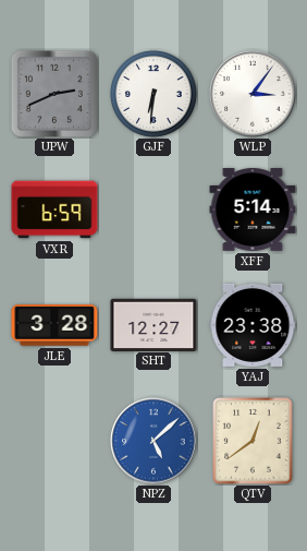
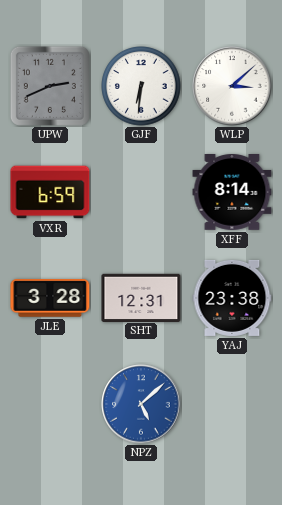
WLP: 3:06 -> 3:08
XFF: 5:14 -> 8:14
SHT: 12:27 -> 12:31
QTV: 12:39 -> none
